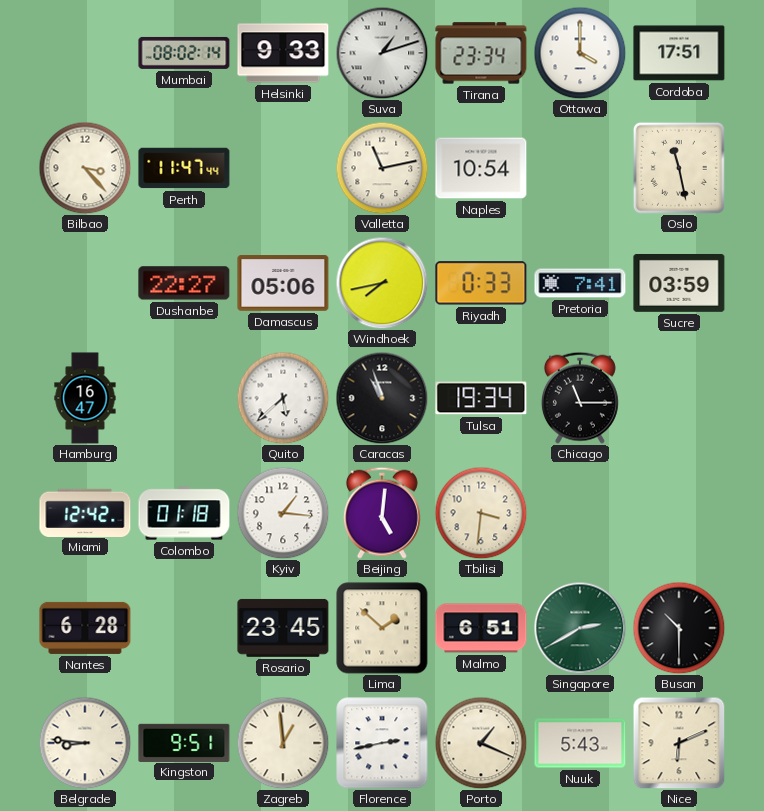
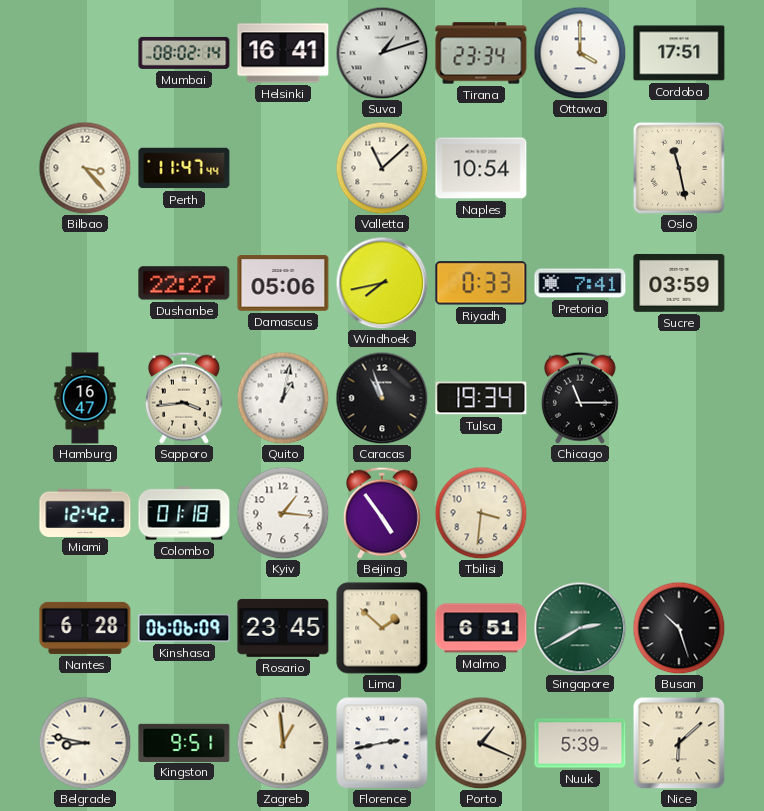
Helsinki: 9:33 -> 16:41
Valletta: 11:13 -> 11:08
Sapporo: none -> 3:44
Quito: 5:38 -> 1:02
Beijing: 5:01 -> 4:54
Kinshasa: none -> 06:06
Busan: 10:30 -> 10:27
Belgrade: 8:46 -> 8:47
Nuuk: 5:43 -> 5:39
Nice: 6:11 -> 6:08
